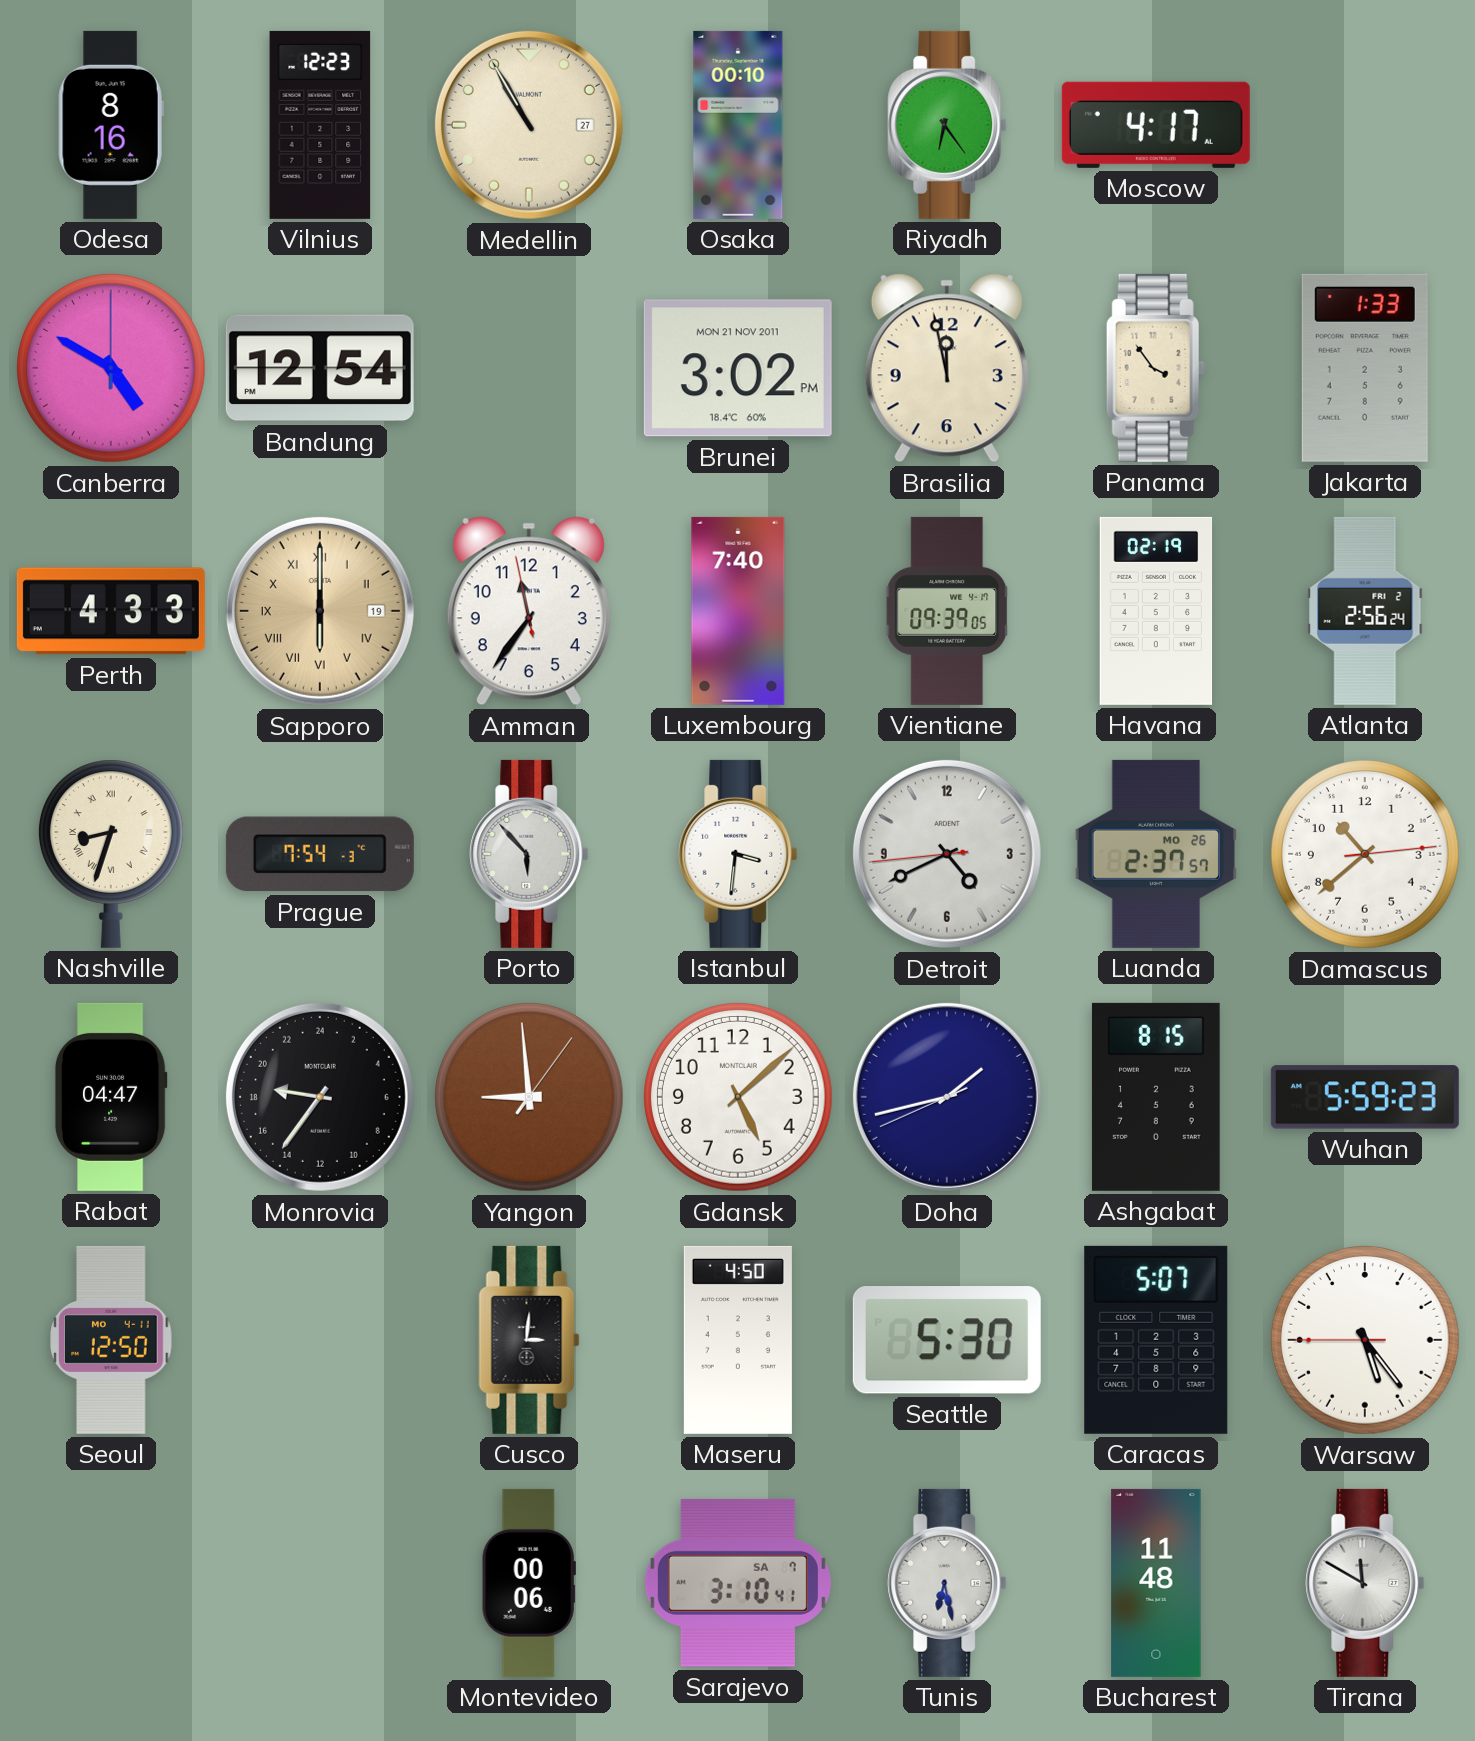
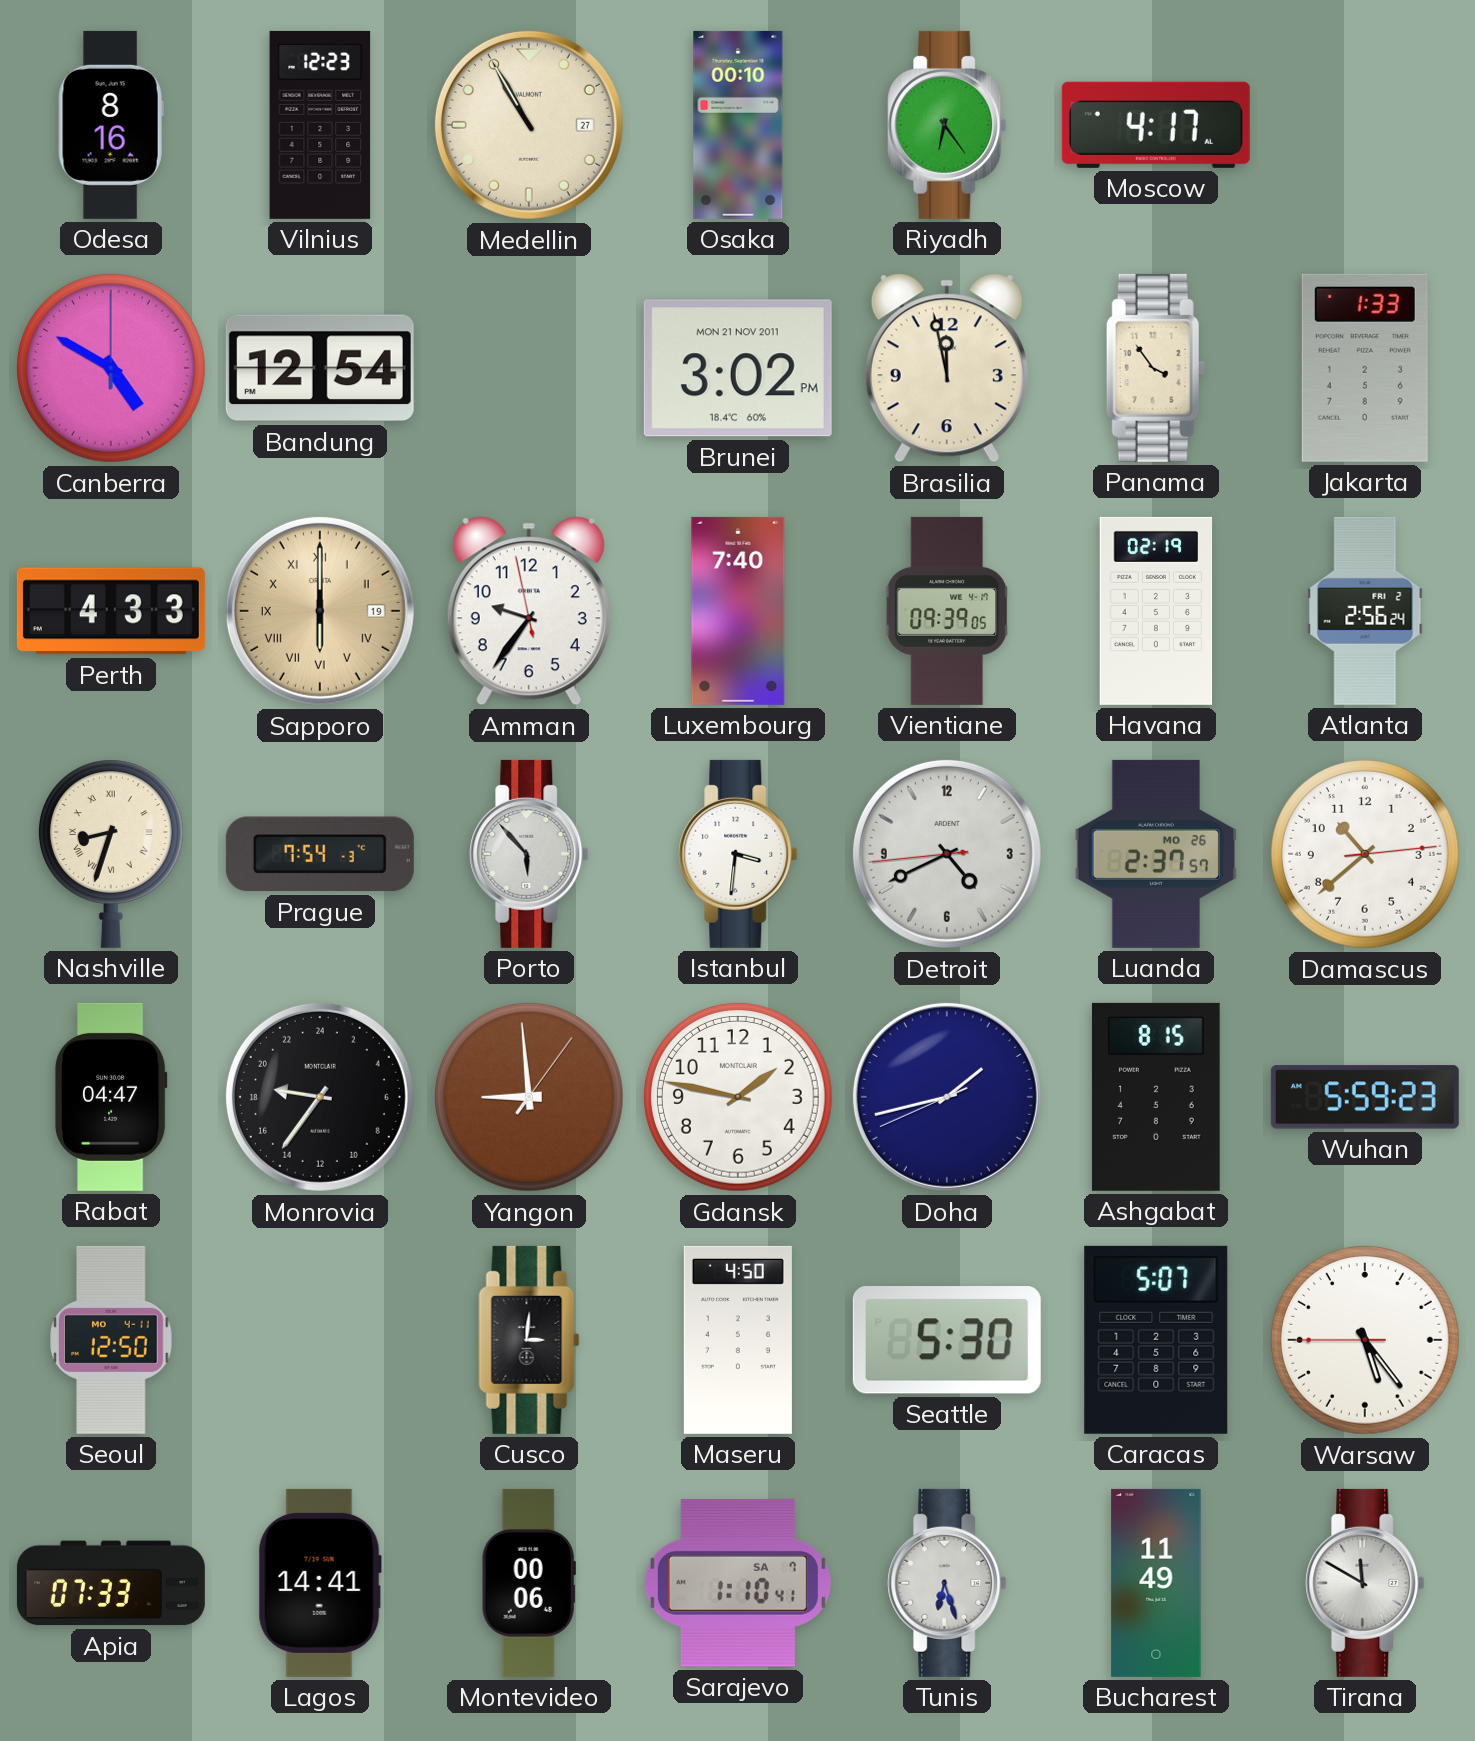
Amman: 11:35 -> 9:35
Gdansk: 5:08 -> 1:47
Apia: none -> 07:33
Lagos: none -> 14:41
Sarajevo: 3:10 -> 1:10
Tunis: 6:28 -> 6:27
Bucharest: 11:48 -> 11:49
